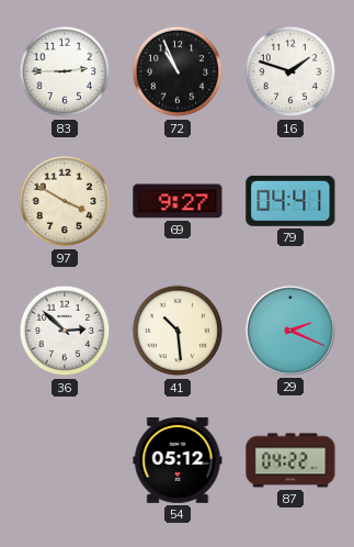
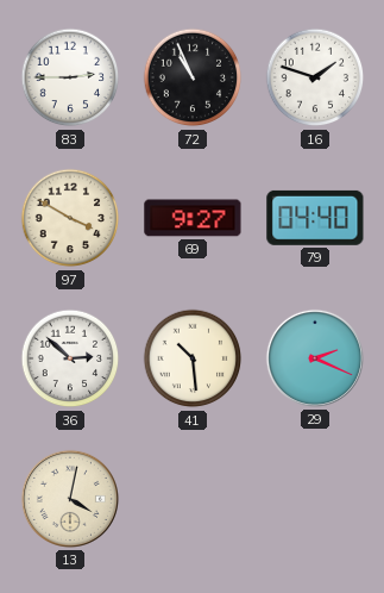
79: 04:41 -> 04:40
13: none -> 4:02
54: 05:12 -> none
87: 04:22 -> none
